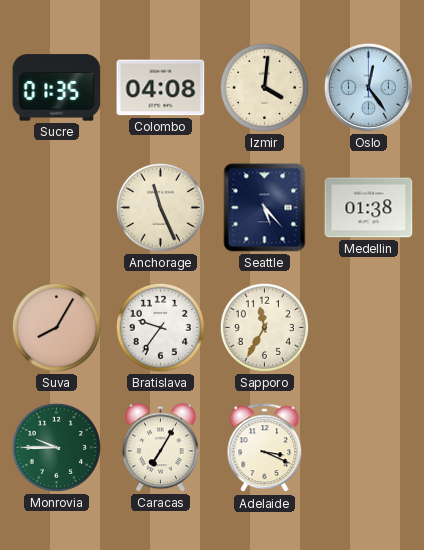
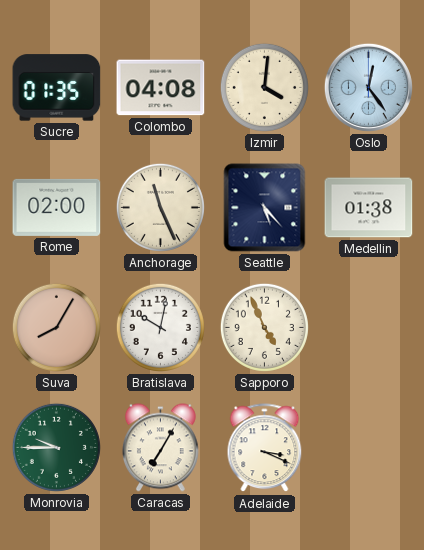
Rome: none -> 02:00
Bratislava: 9:36 -> 10:02
Sapporo: 11:35 -> 4:56
